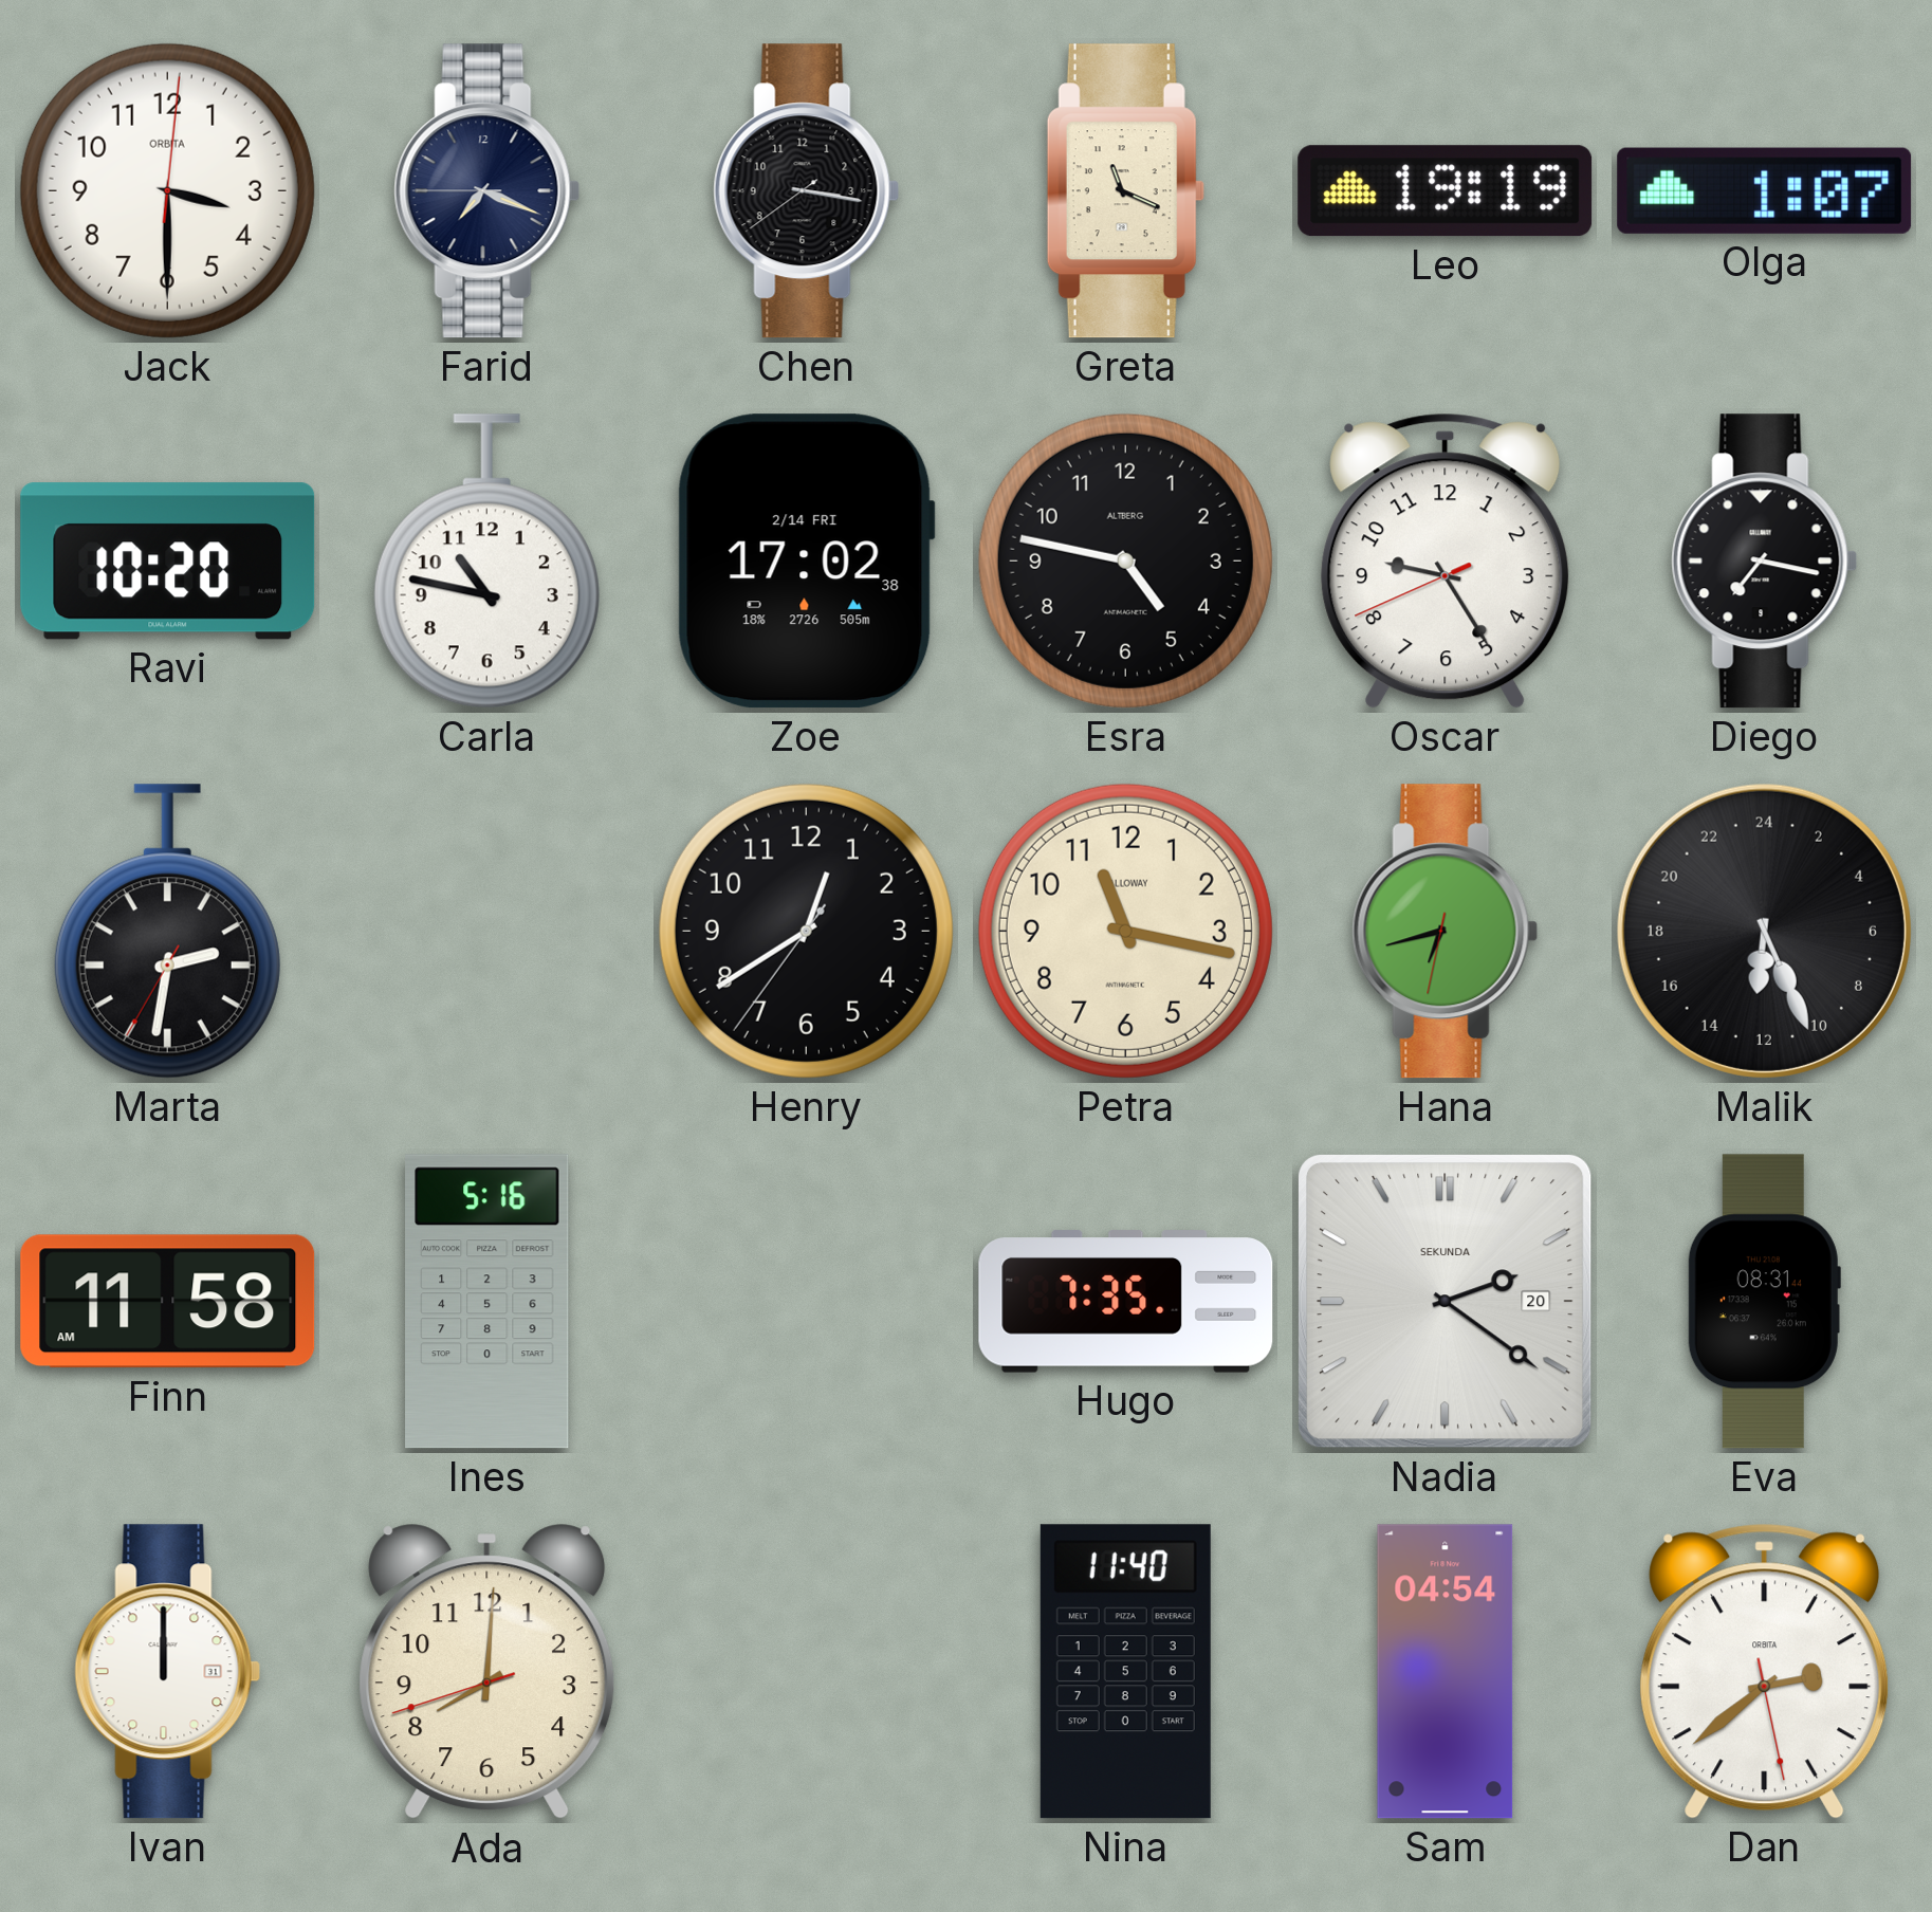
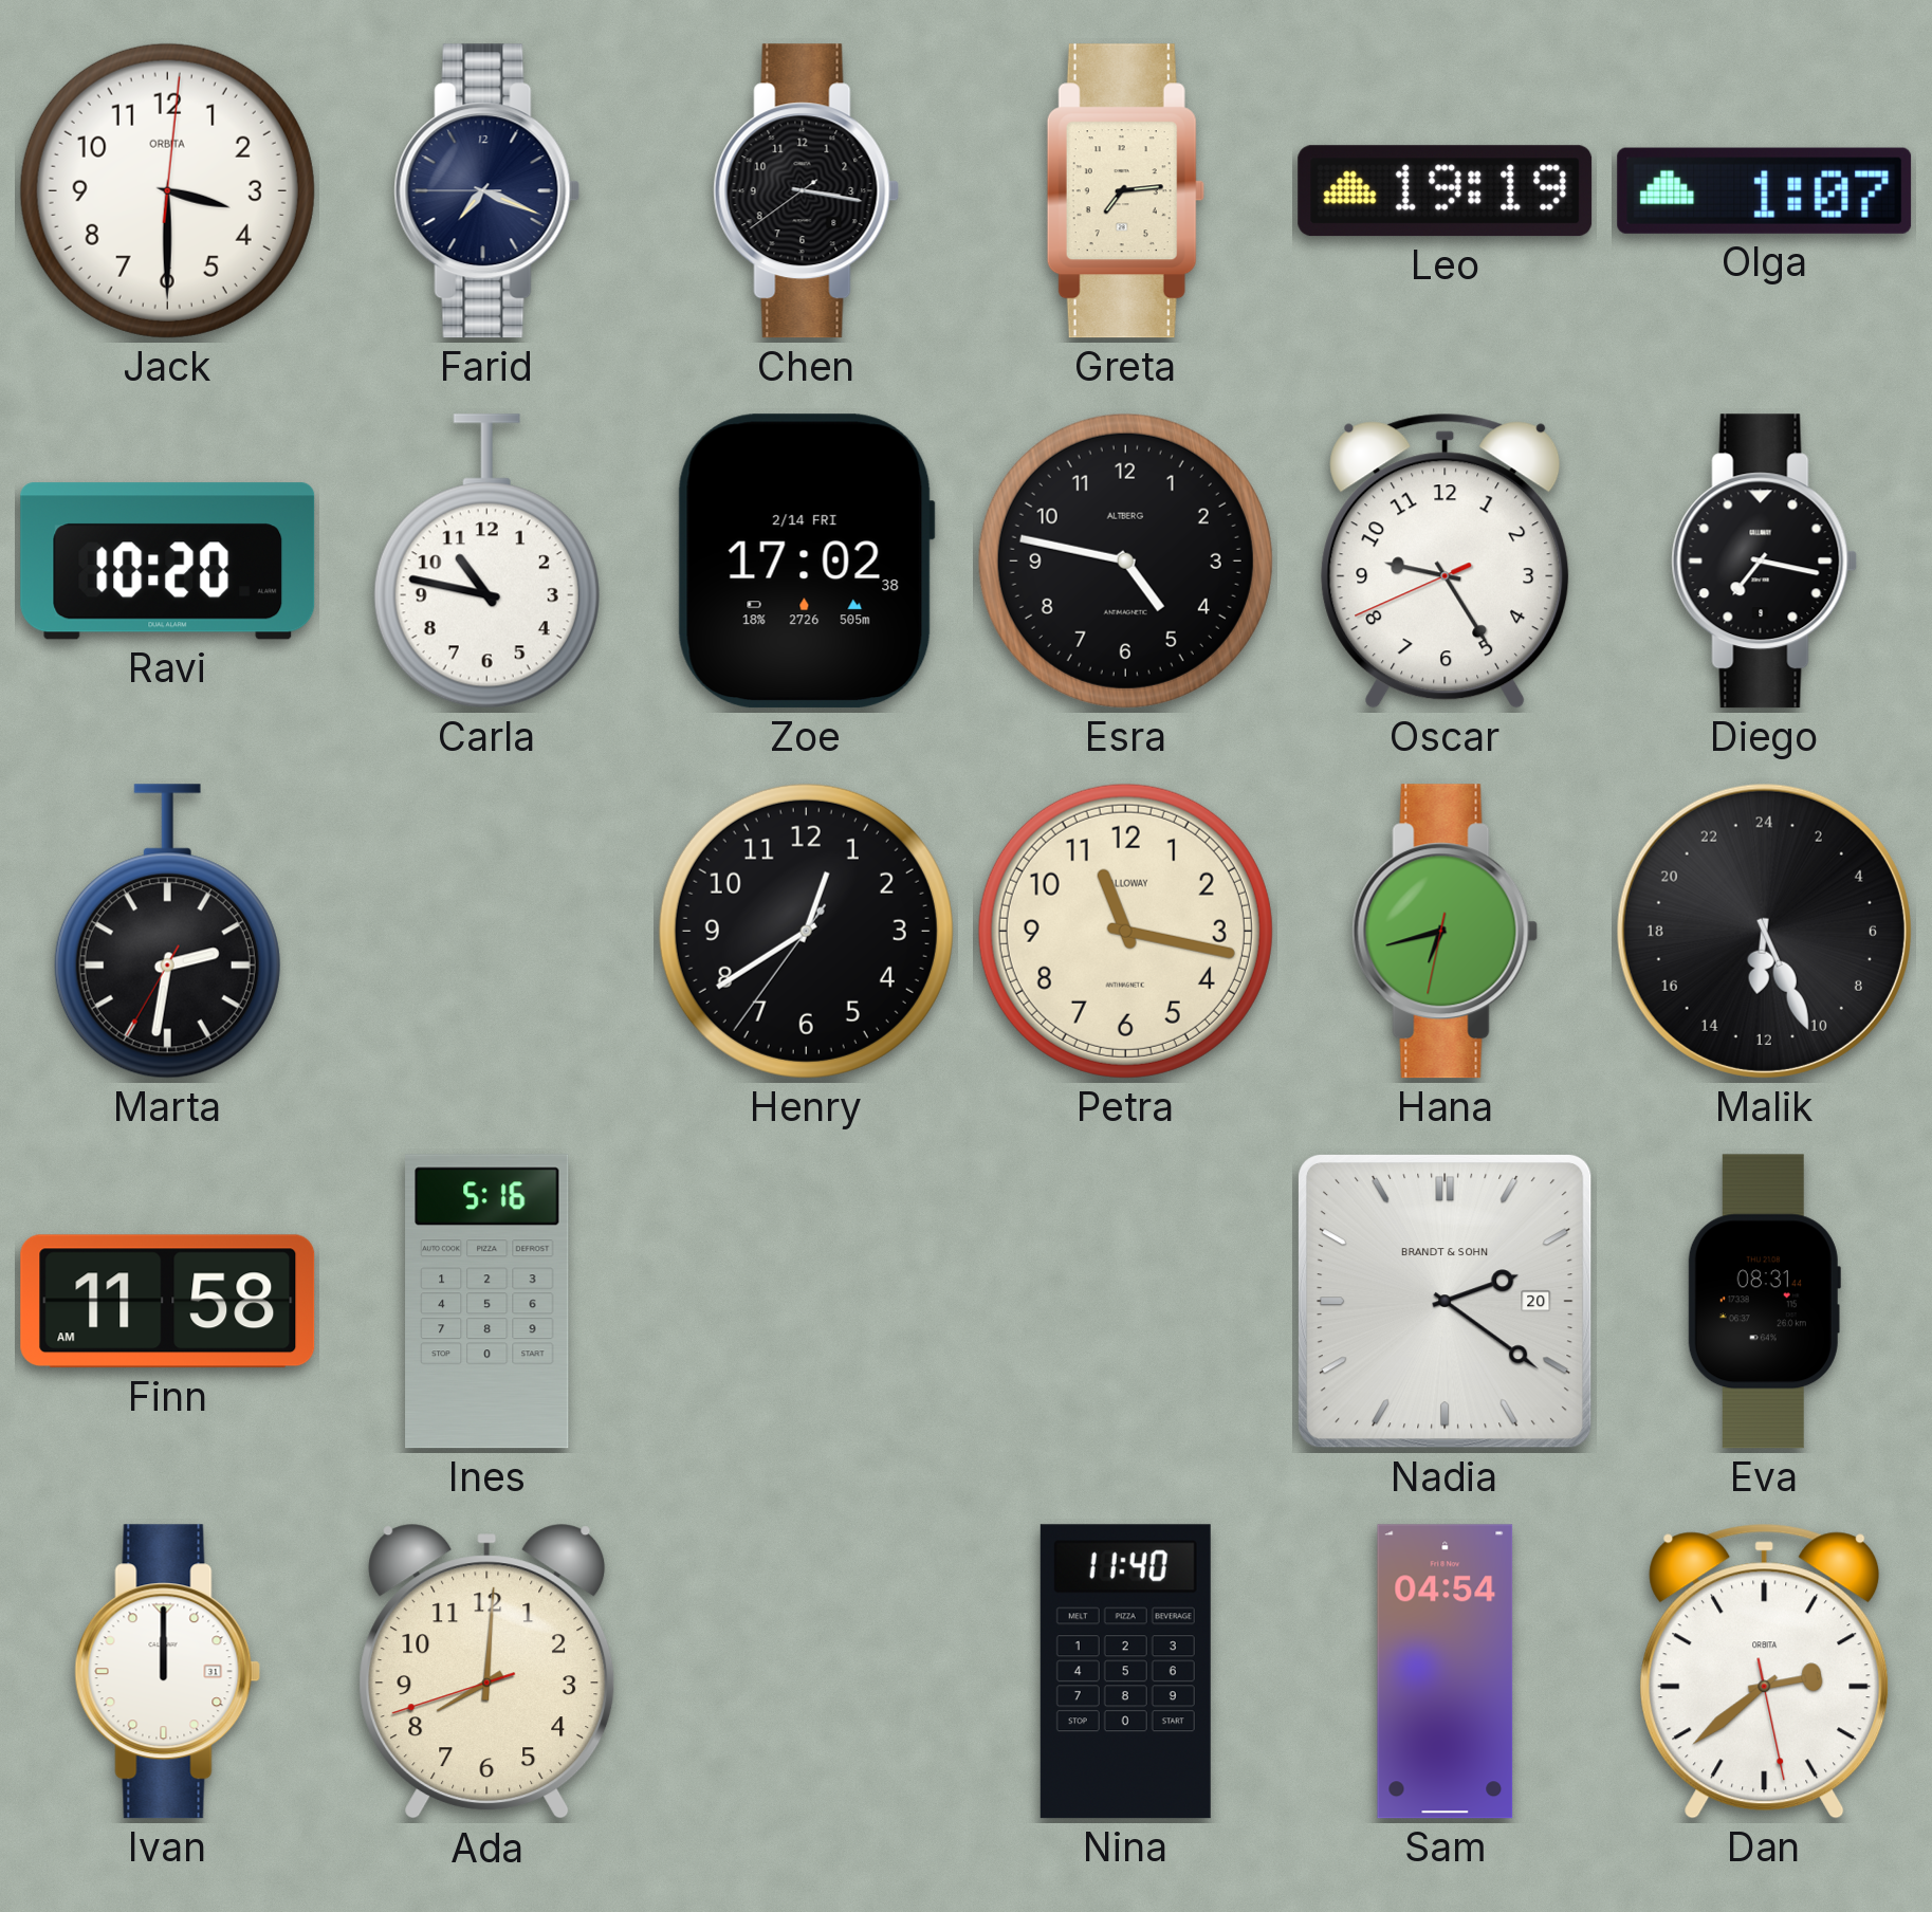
Greta: 11:19 -> 7:14
Hugo: 7:35 -> none
Nadia brand: SEKUNDA -> BRANDT & SOHN
